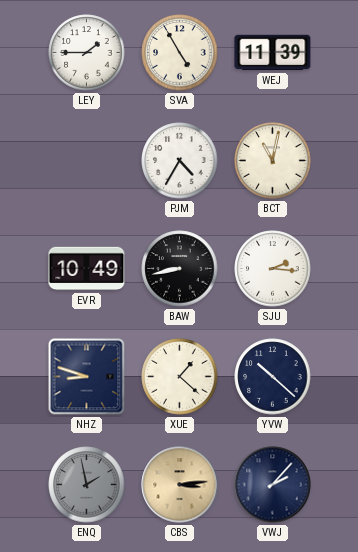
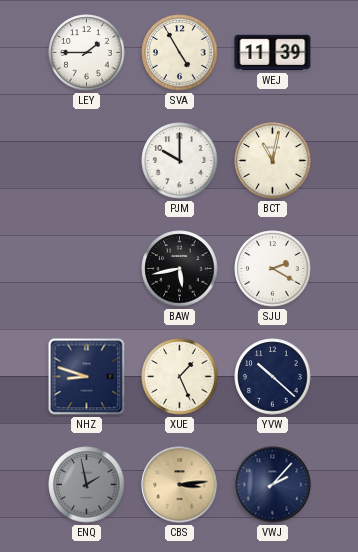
PJM: 4:35 -> 10:00
EVR: 10:49 -> none
BAW: 8:43 -> 5:43
SJU: 2:16 -> 2:20
XUE: 1:22 -> 1:26
